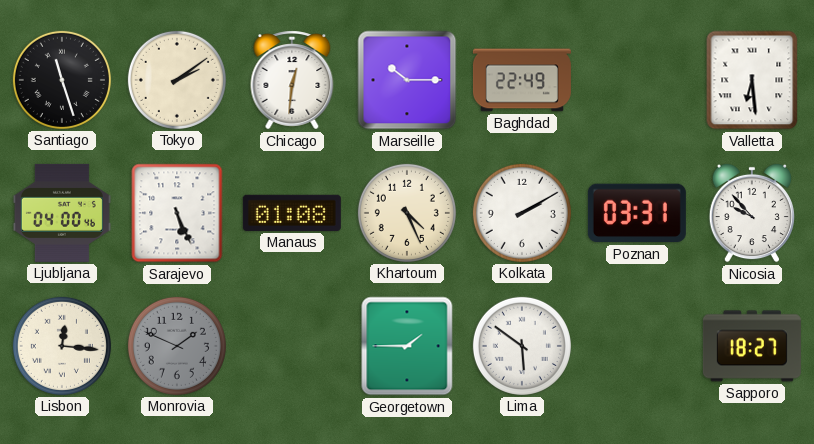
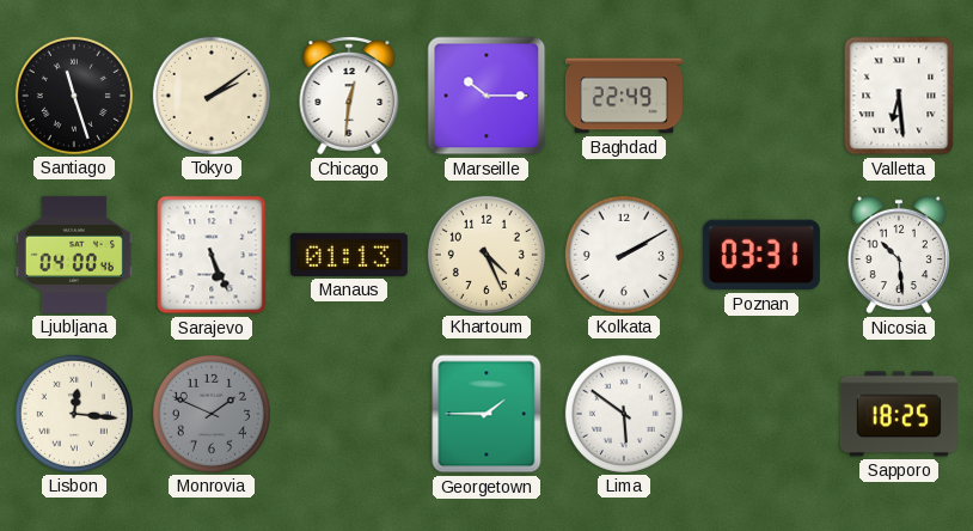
Manaus: 01:08 -> 01:13
Nicosia: 9:53 -> 10:29
Sapporo: 18:27 -> 18:25
